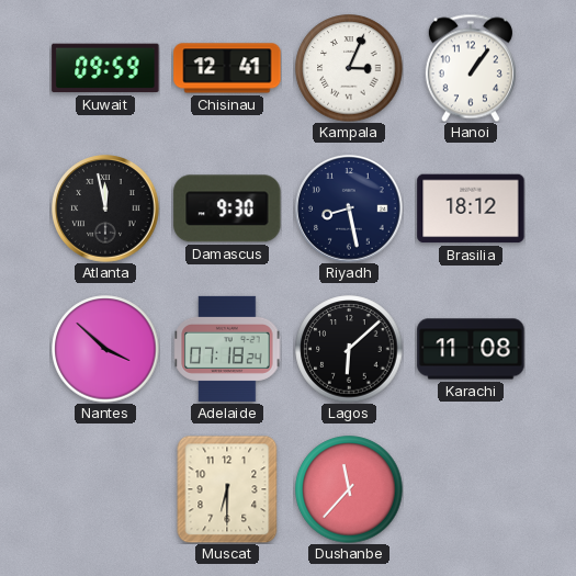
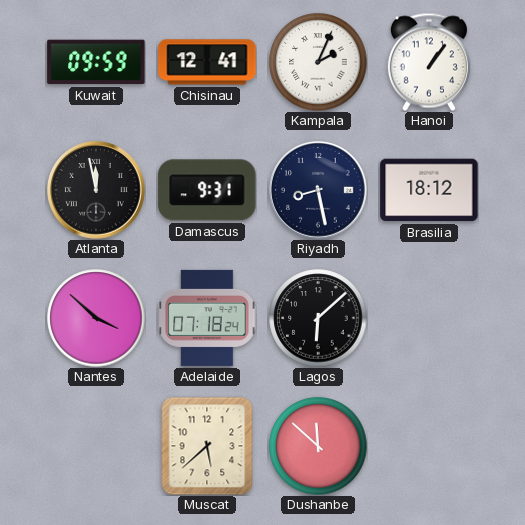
Kampala: 3:04 -> 2:04
Damascus: 9:30 -> 9:31
Karachi: 11:08 -> none
Muscat: 6:30 -> 5:38
Dushanbe: 11:37 -> 11:52
